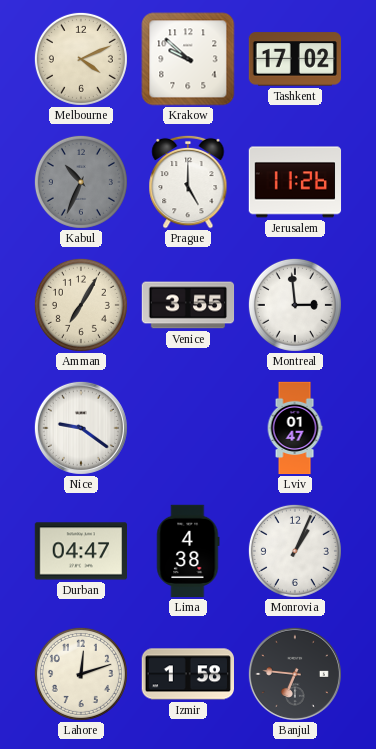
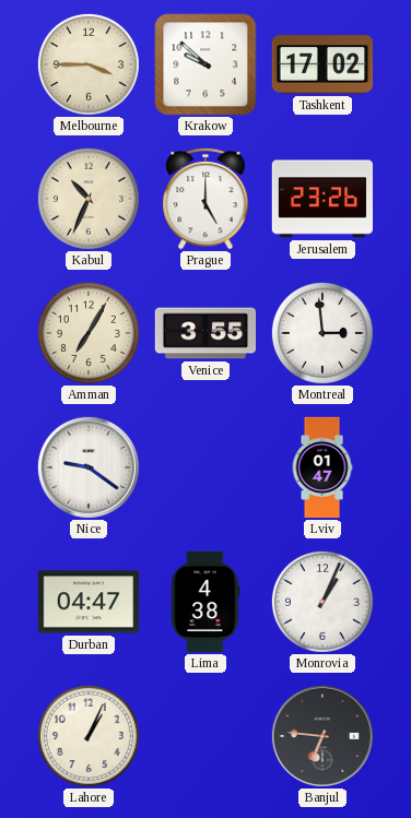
Melbourne: 4:11 -> 3:45
Kabul dial: grey -> cream
Jerusalem: 11:26 -> 23:26
Lahore: 12:12 -> 1:04
Izmir: 1:58 -> none
